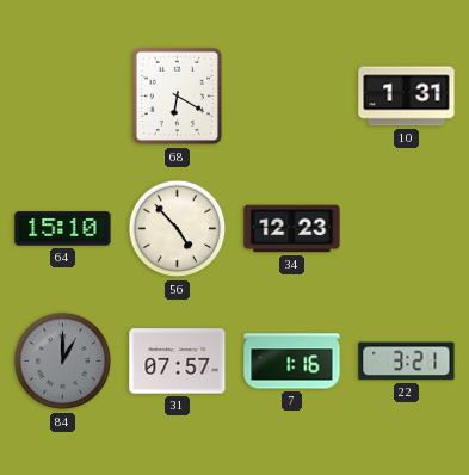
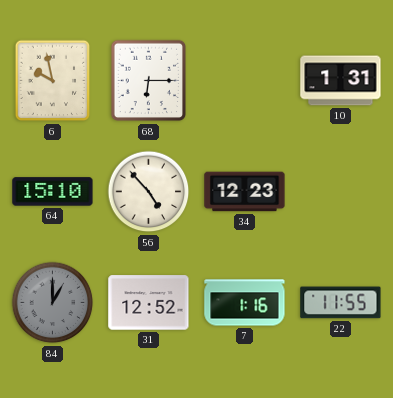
6: none -> 9:58
68: 6:20 -> 6:15
31: 07:57 -> 12:52
22: 3:21 -> 11:55
